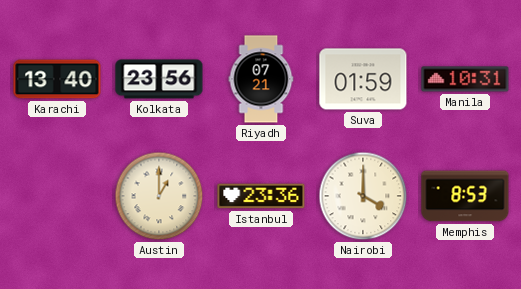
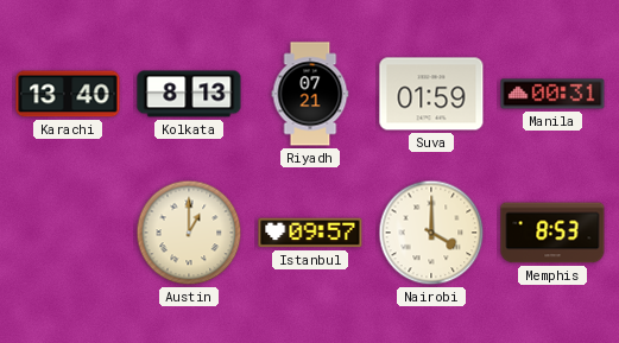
Kolkata: 23:56 -> 8:13
Manila: 10:31 -> 00:31
Istanbul: 23:36 -> 09:57
